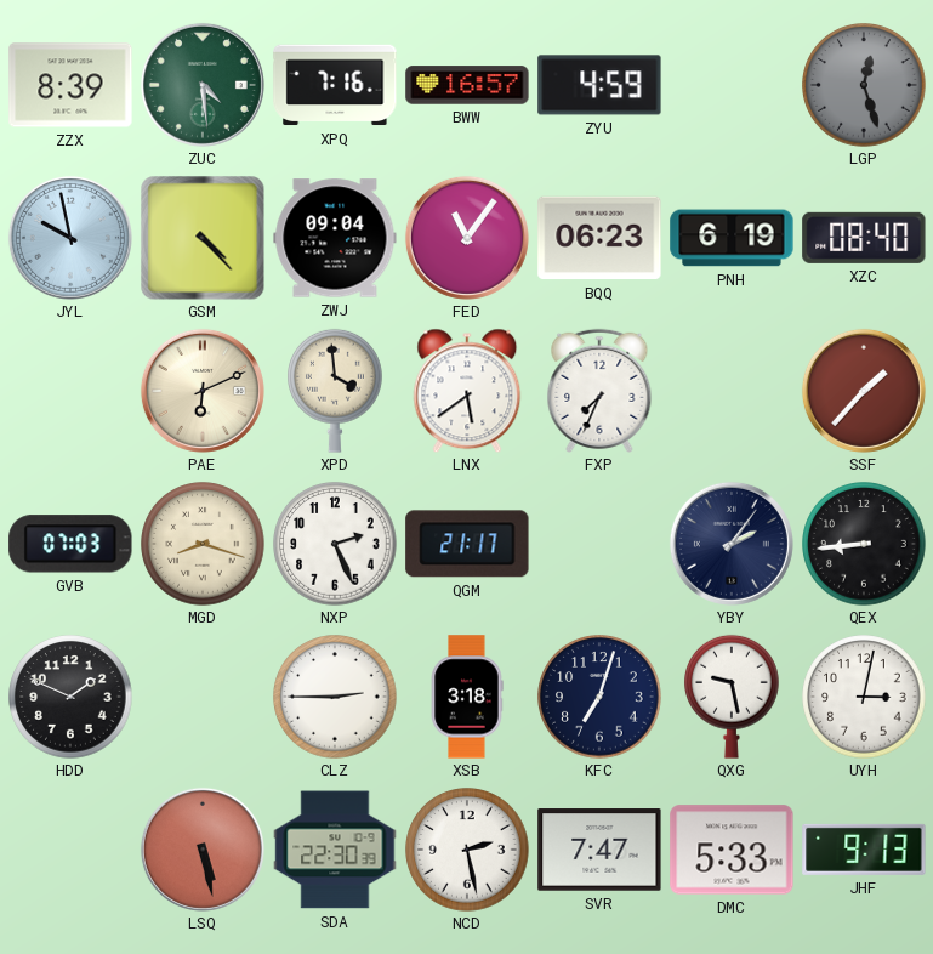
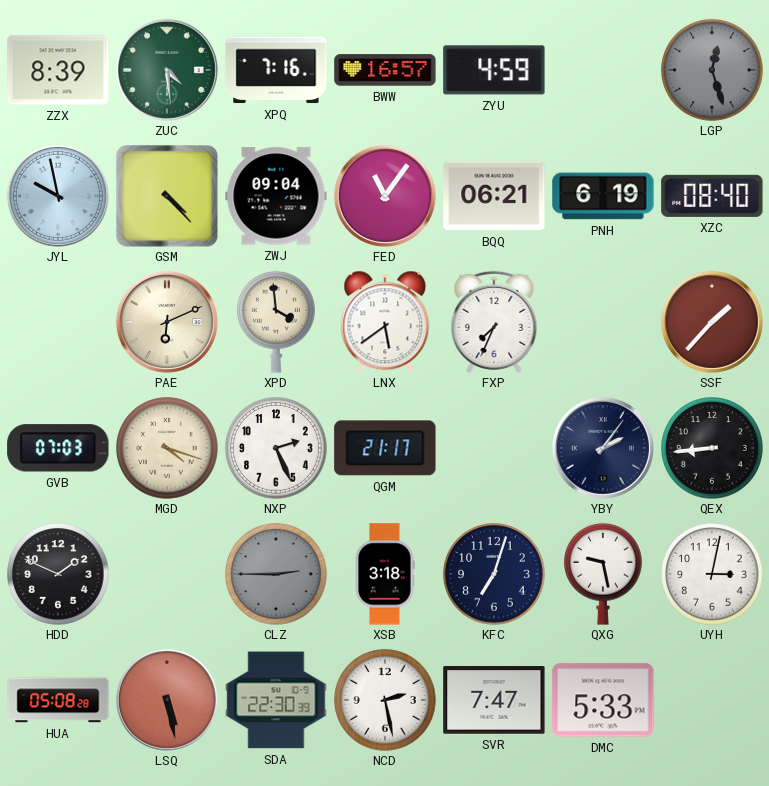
BQQ: 06:23 -> 06:21
MGD: 8:18 -> 4:18
CLZ dial: white -> grey
HUA: none -> 05:08
JHF: 9:13 -> none
